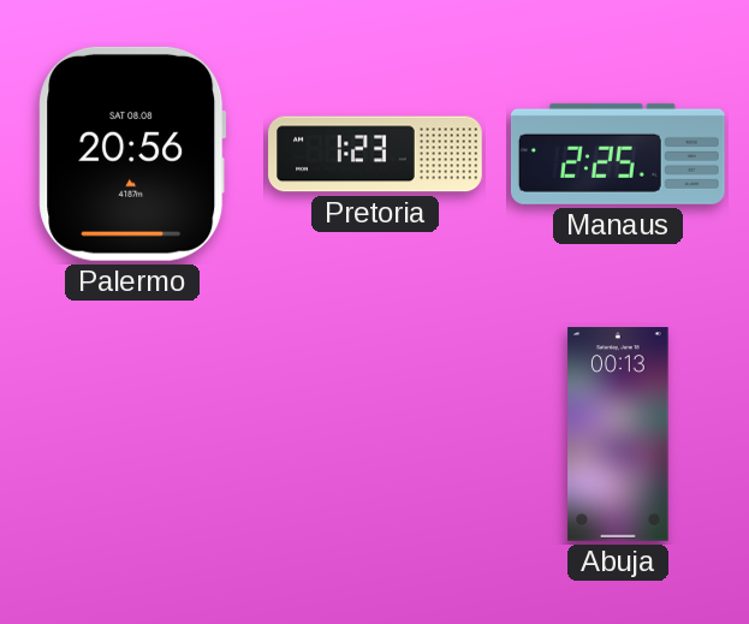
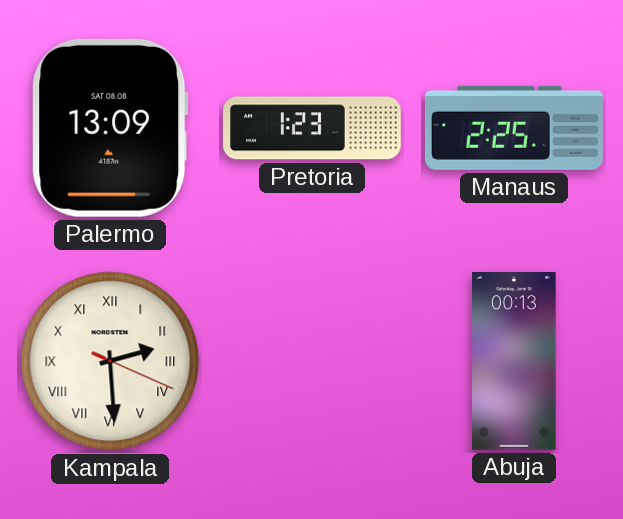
Palermo: 20:56 -> 13:09
Kampala: none -> 2:29
